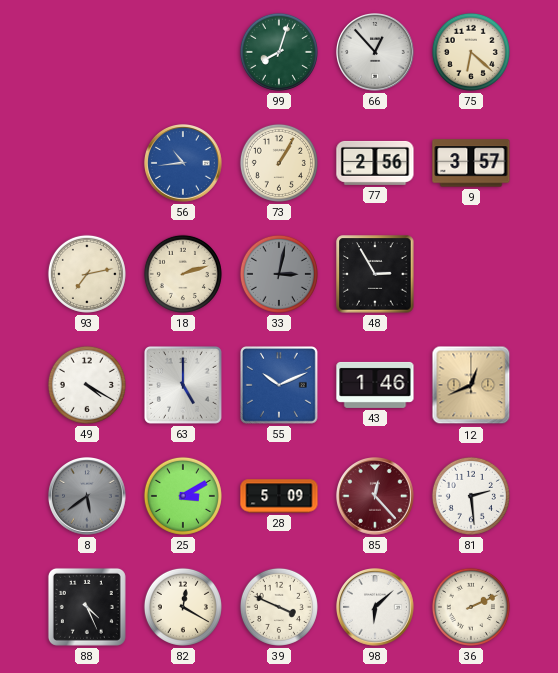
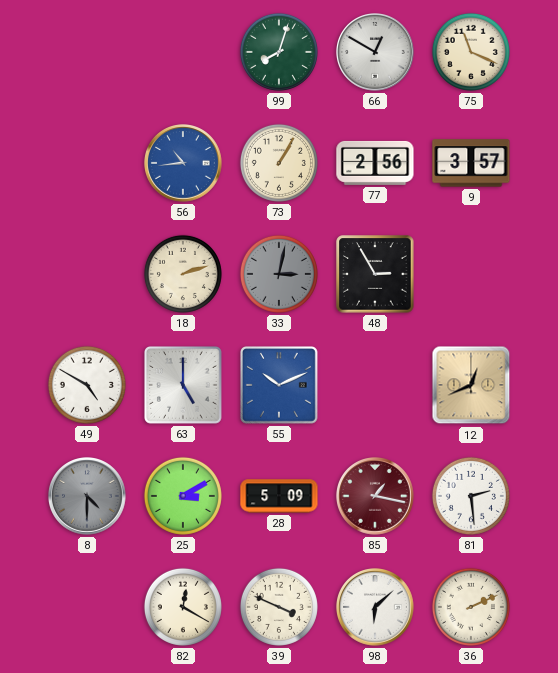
66: 12:53 -> 12:50
75: 6:22 -> 11:19
93: 7:13 -> none
49: 4:20 -> 4:50
43: 1:46 -> none
8: 5:39 -> 4:30
85: 12:23 -> 1:17
88: 4:26 -> none
